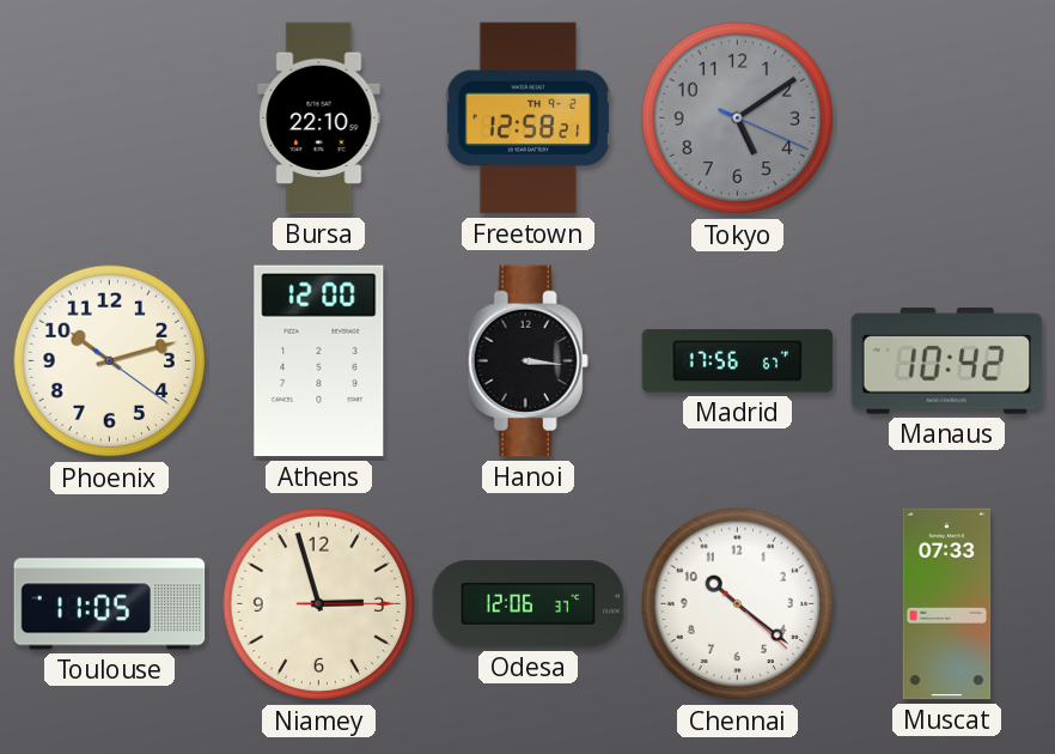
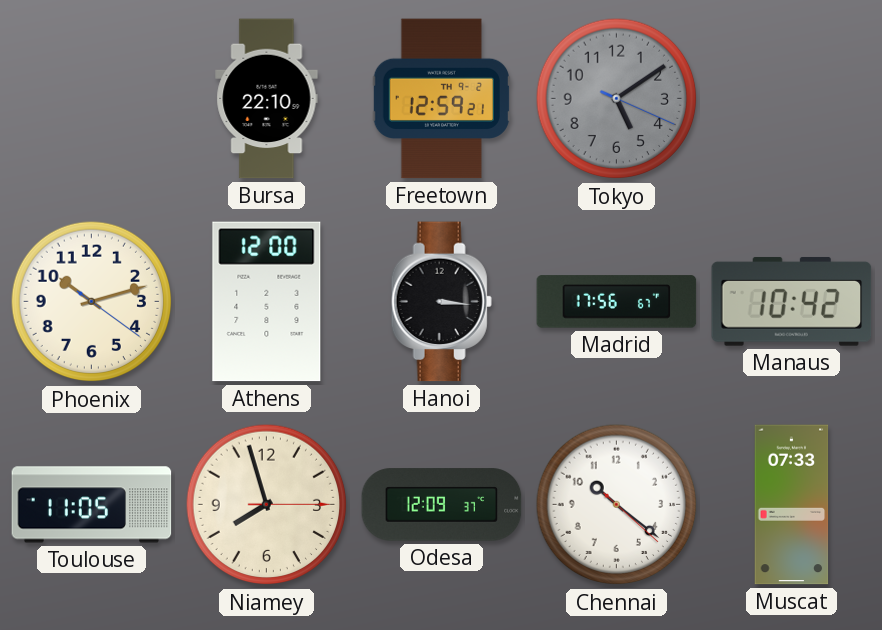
Freetown: 12:58 -> 12:59
Niamey: 2:57 -> 7:57
Odesa: 12:06 -> 12:09
